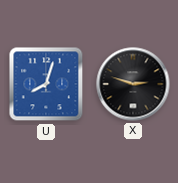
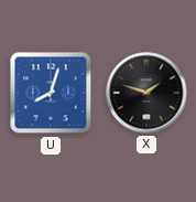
X: 2:48 -> 1:48
